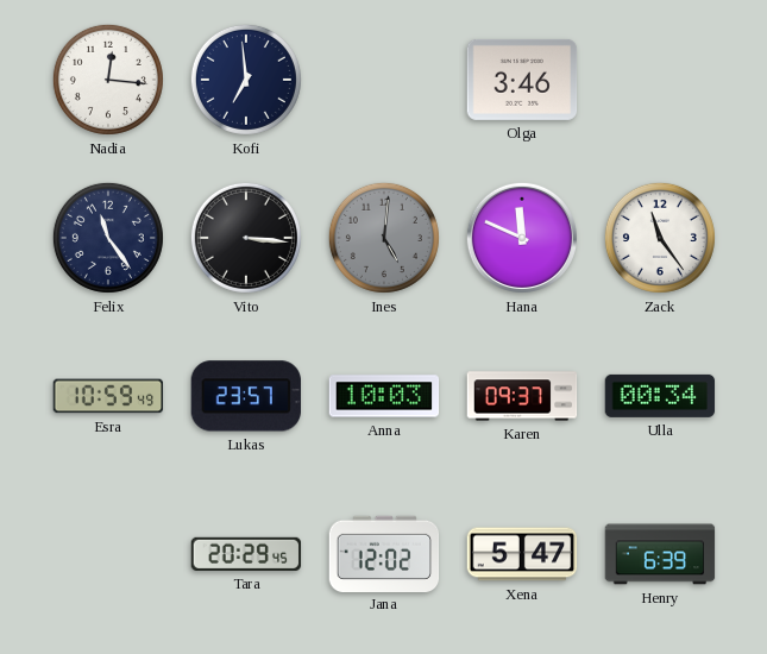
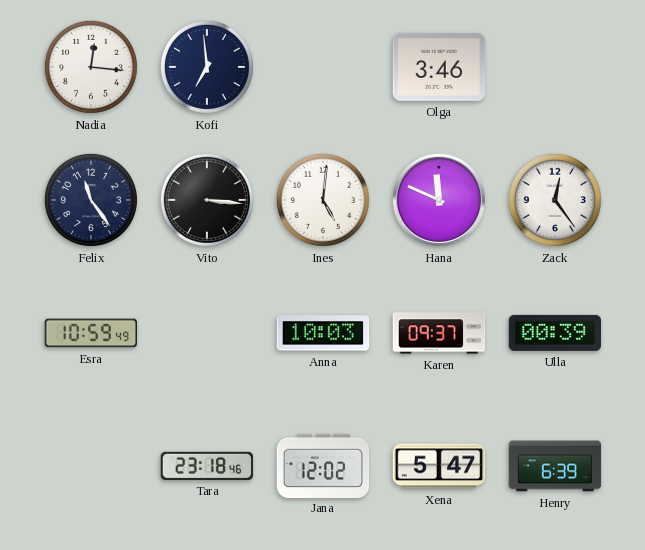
Ines dial: grey -> white
Zack: 11:24 -> 12:24
Lukas: 23:57 -> none
Ulla: 00:34 -> 00:39
Tara: 20:29 -> 23:18
